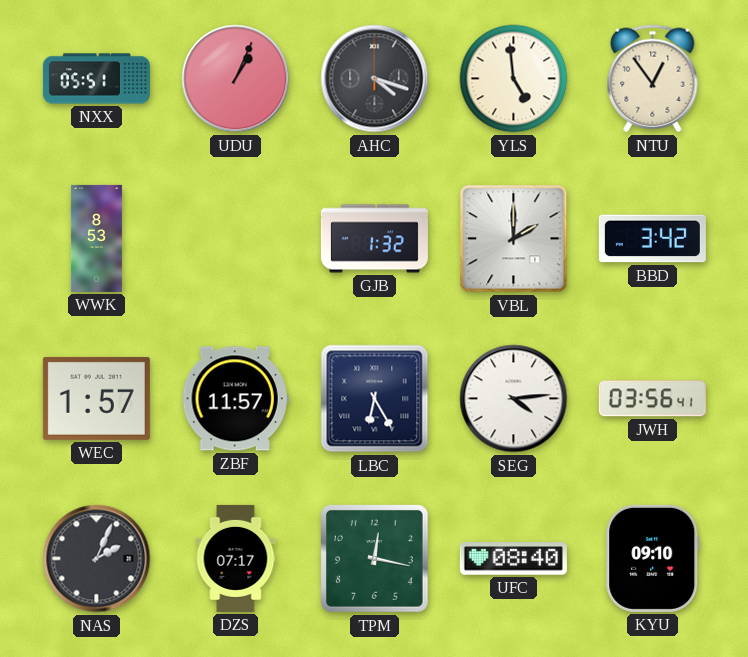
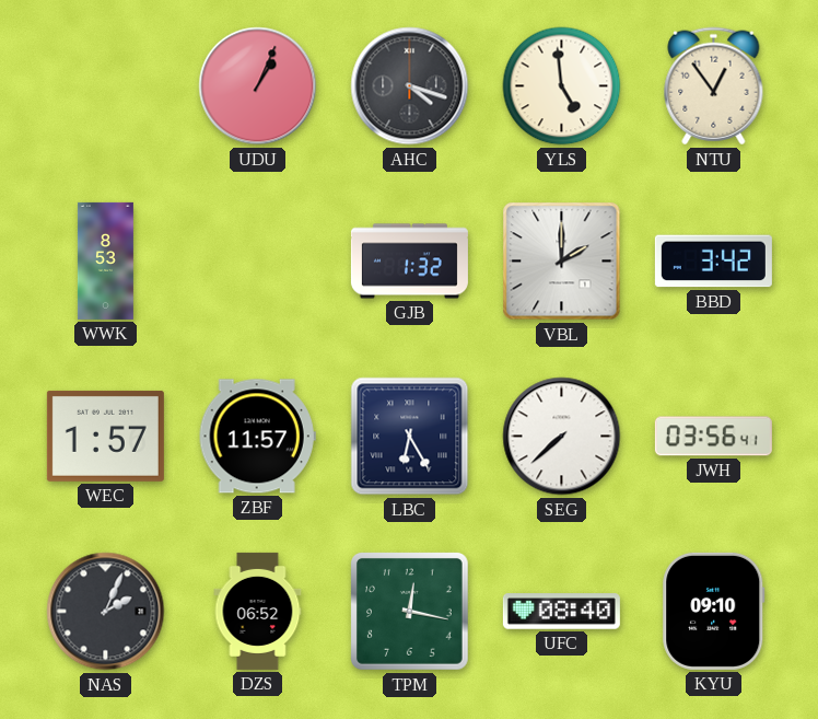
NXX: 05:51 -> none
SEG: 4:14 -> 7:38
DZS: 07:17 -> 06:52
